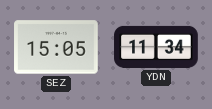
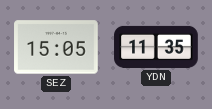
YDN: 11:34 -> 11:35
